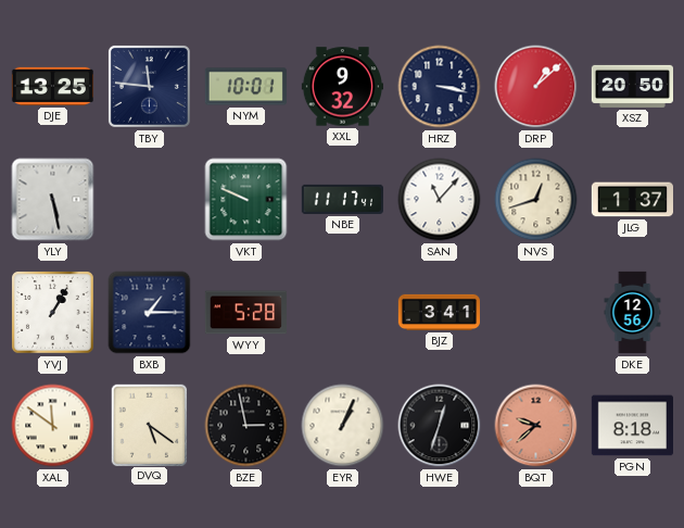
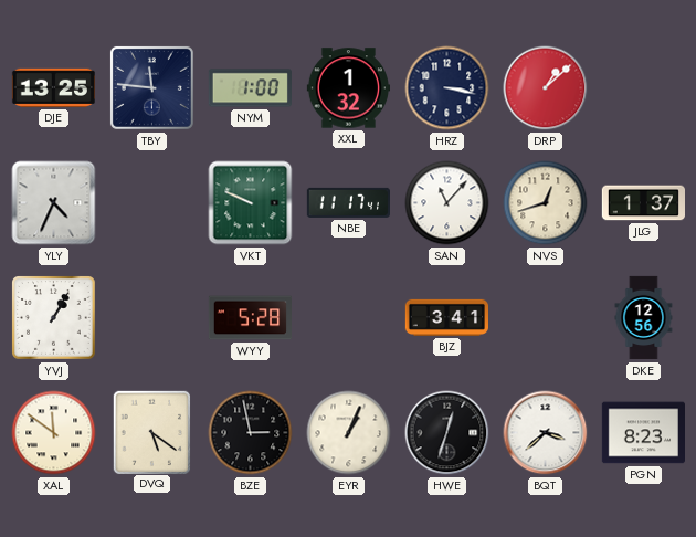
NYM: 10:01 -> 1:00
XXL: 9:32 -> 1:32
XSZ: 20:50 -> none
YLY: 5:28 -> 4:34
BXB: 1:15 -> none
BQT: 9:38 -> 3:38
BQT dial: salmon -> white
PGN: 8:18 -> 8:23
